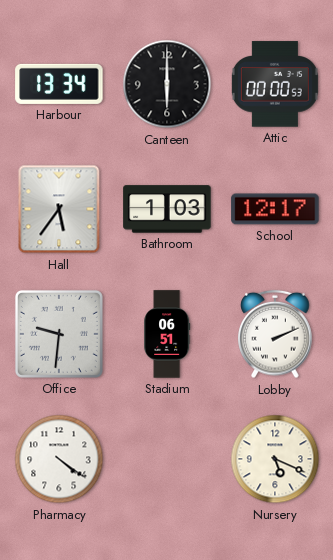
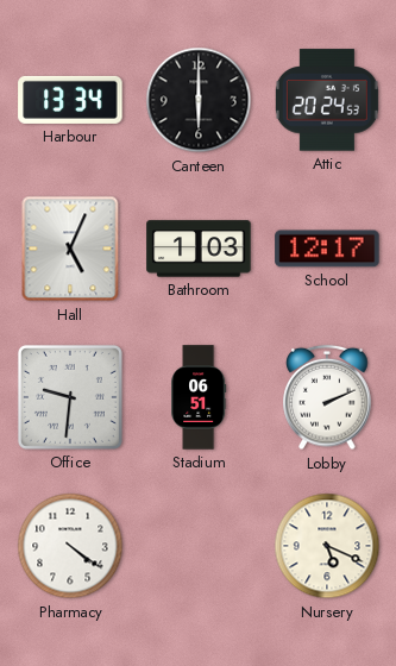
Attic: 00:00 -> 20:24
Hall: 5:36 -> 5:04
